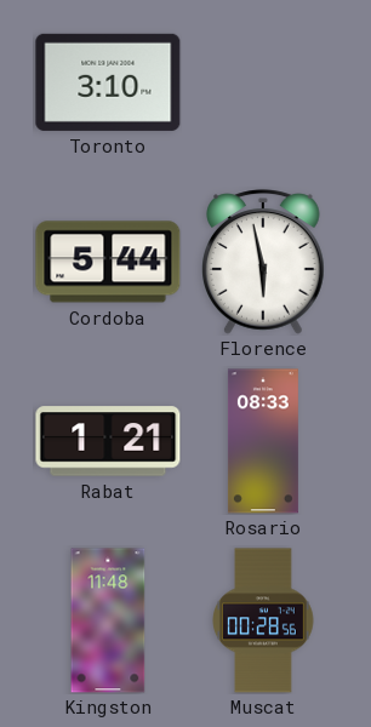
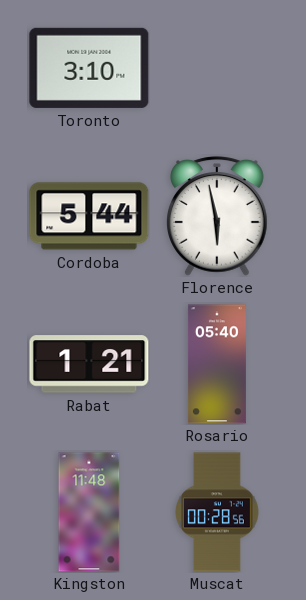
Rosario: 08:33 -> 05:40
